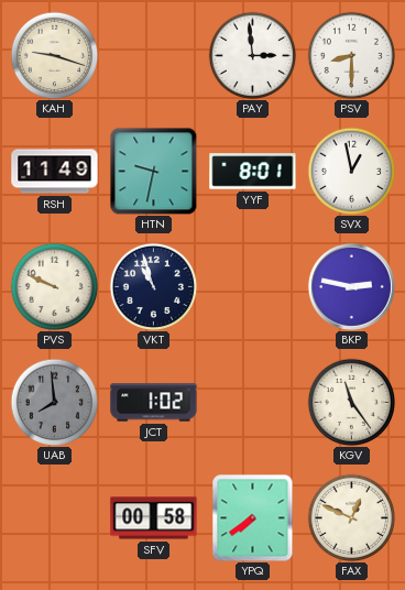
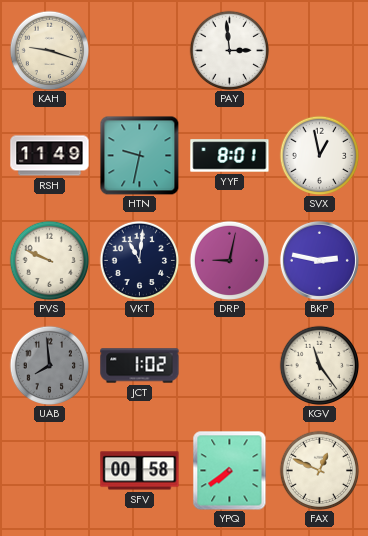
PSV: 8:30 -> none
VKT: 10:57 -> 11:01
DRP: none -> 9:02
